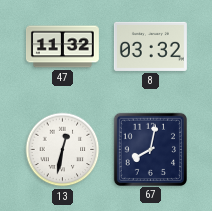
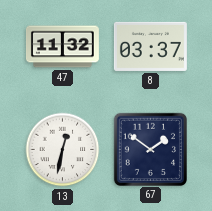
8: 03:32 -> 03:37
67: 8:02 -> 1:51
